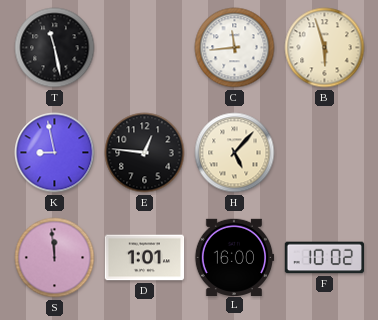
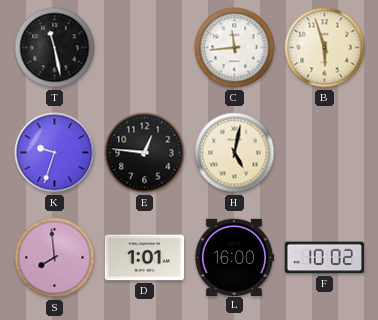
K: 8:58 -> 9:33
H: 5:07 -> 5:02
S: 11:59 -> 7:59
